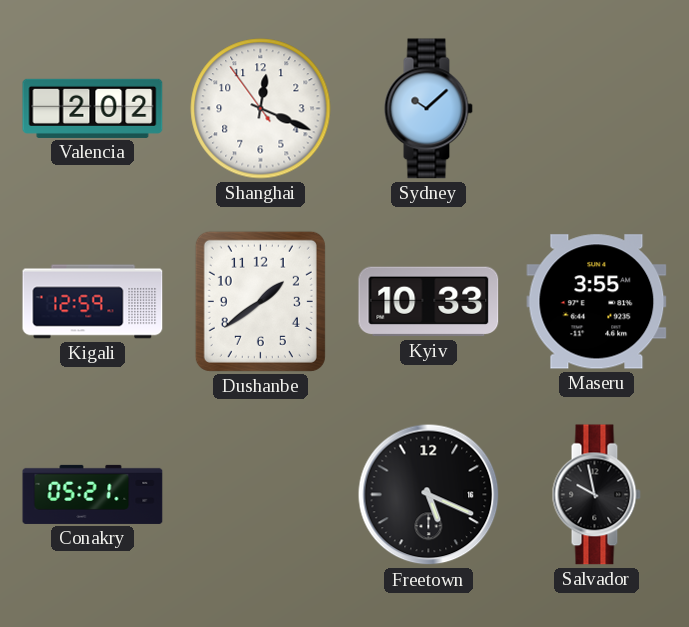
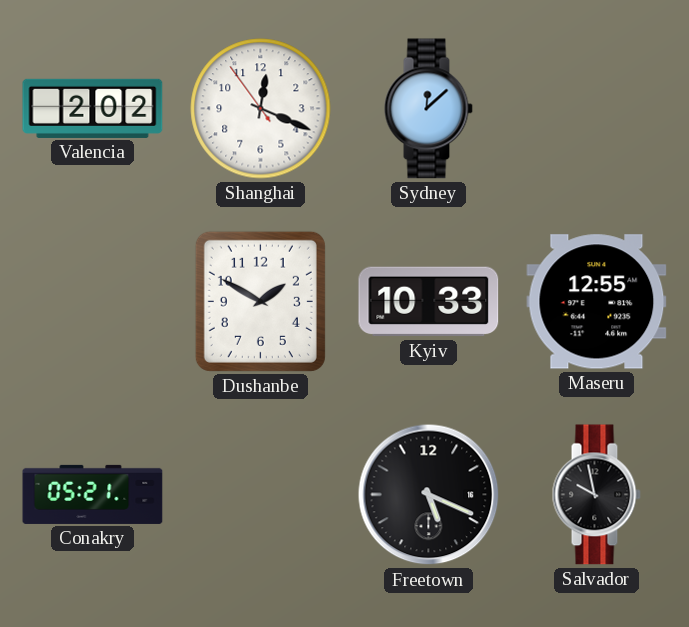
Sydney: 10:08 -> 12:08
Kigali: 12:59 -> none
Dushanbe: 1:39 -> 1:50
Maseru: 3:55 -> 12:55
